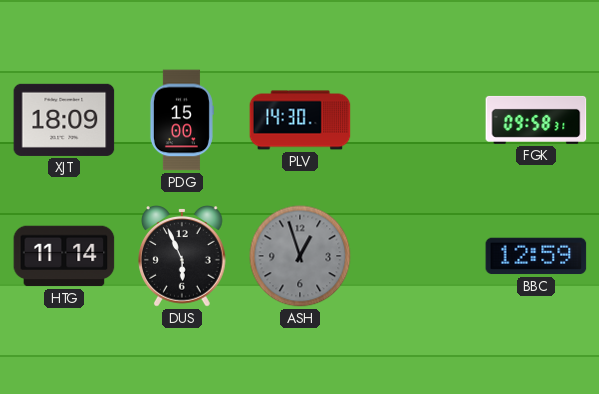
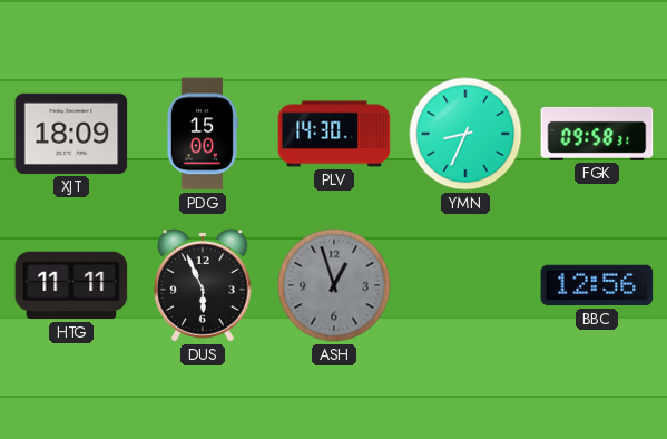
YMN: none -> 8:34
HTG: 11:14 -> 11:11
BBC: 12:59 -> 12:56
